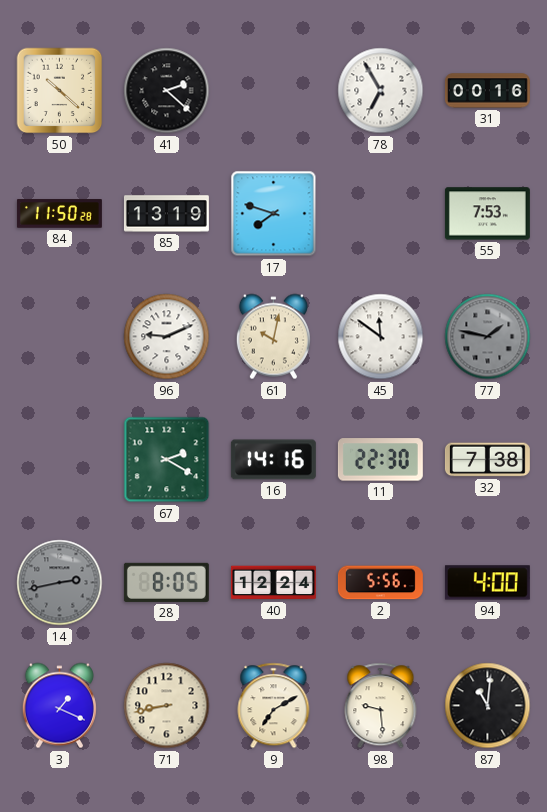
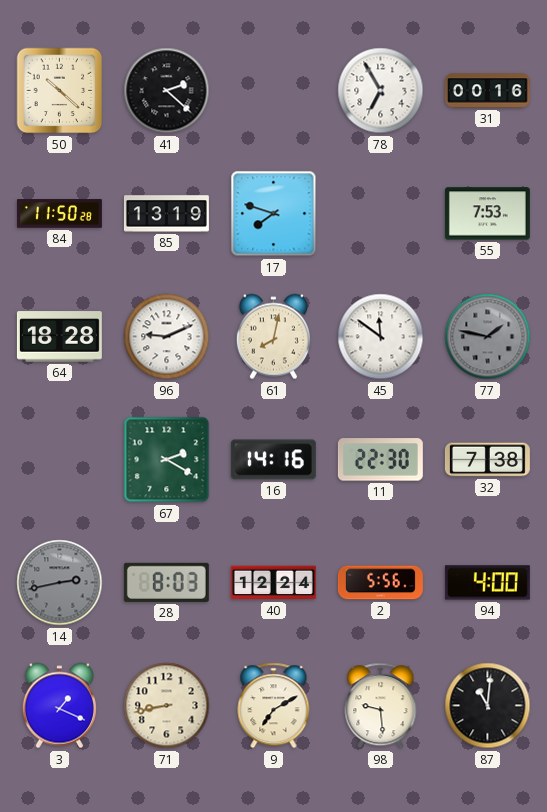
64: none -> 18:28
61: 10:02 -> 8:02
28: 8:05 -> 8:03
